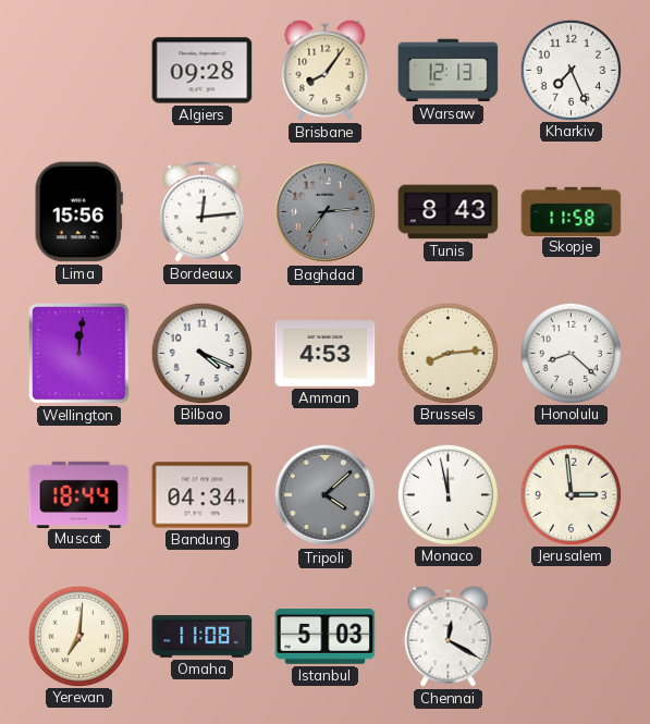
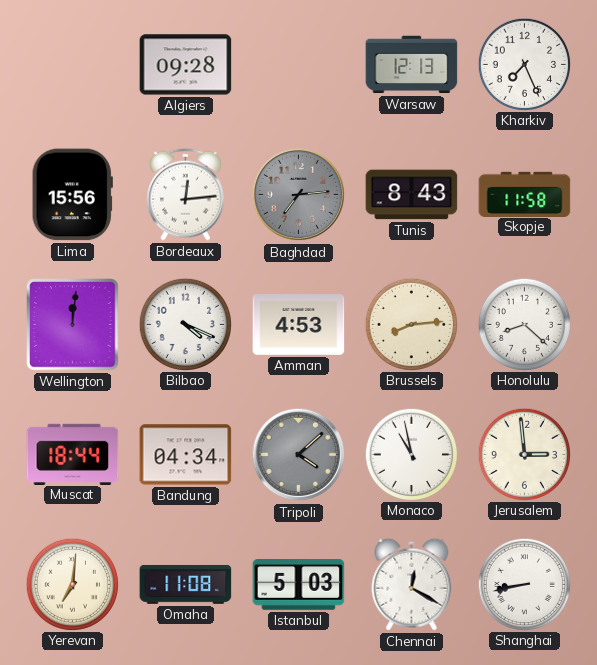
Brisbane: 8:06 -> none
Monaco: 11:58 -> 10:58
Shanghai: none -> 8:43
